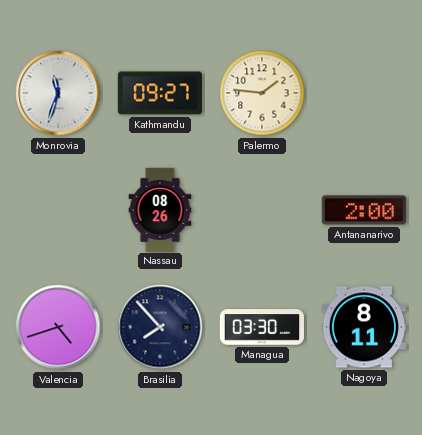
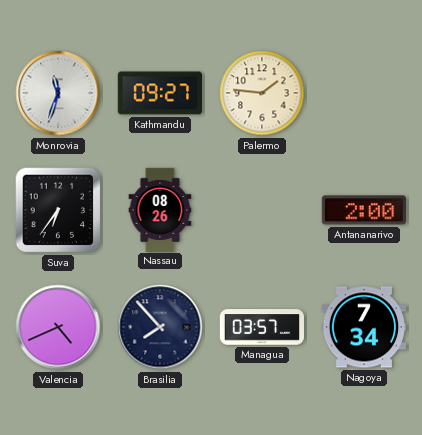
Suva: none -> 6:36
Valencia: 4:42 -> 4:41
Managua: 03:30 -> 03:57
Nagoya: 8:11 -> 7:34
